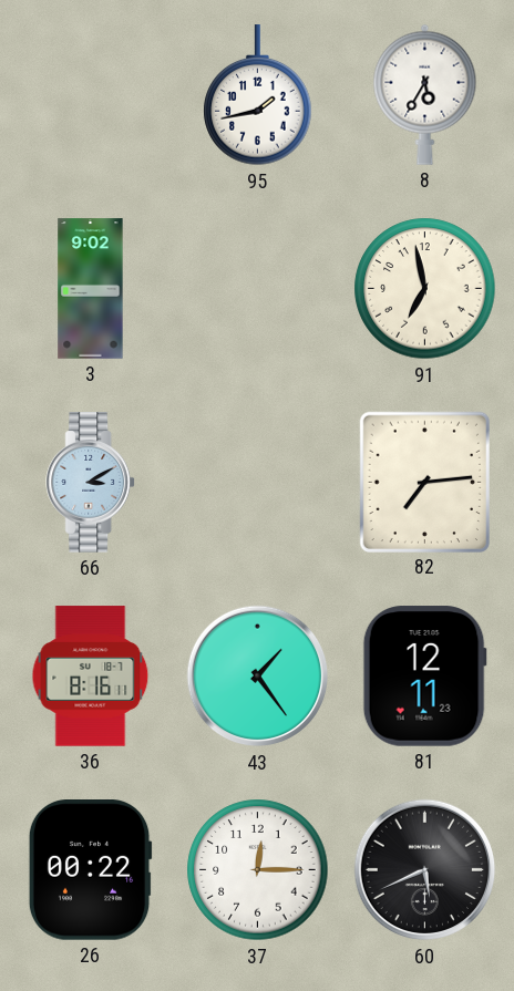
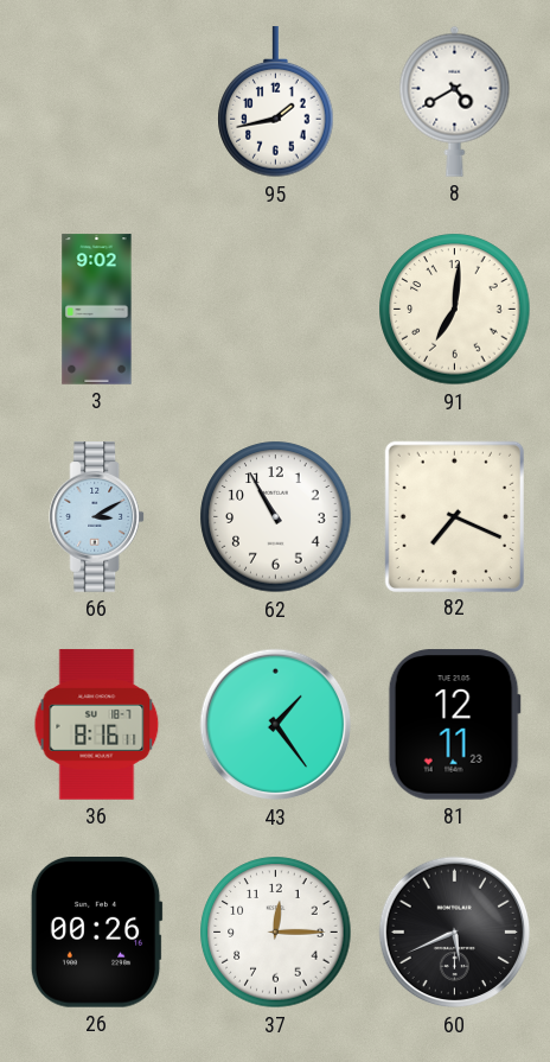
8: 5:35 -> 4:40
91: 6:58 -> 7:01
62: none -> 10:55
82: 7:14 -> 7:19
26: 00:22 -> 00:26
